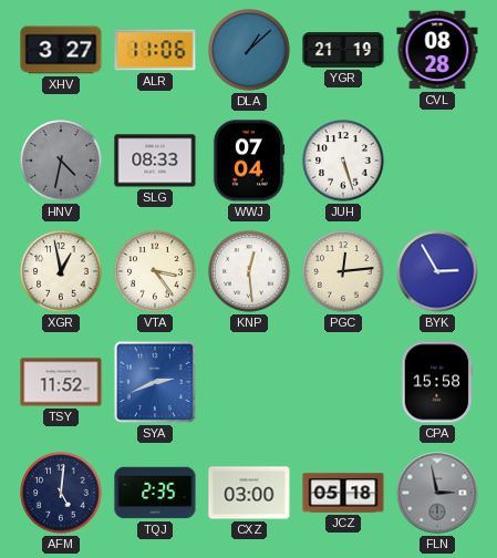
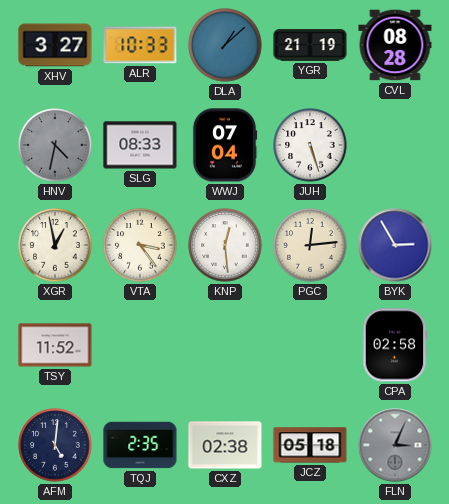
ALR: 11:06 -> 10:33
SYA: 2:41 -> none
CPA: 15:58 -> 02:58
CXZ: 03:00 -> 02:38
FLN: 2:58 -> 3:04
